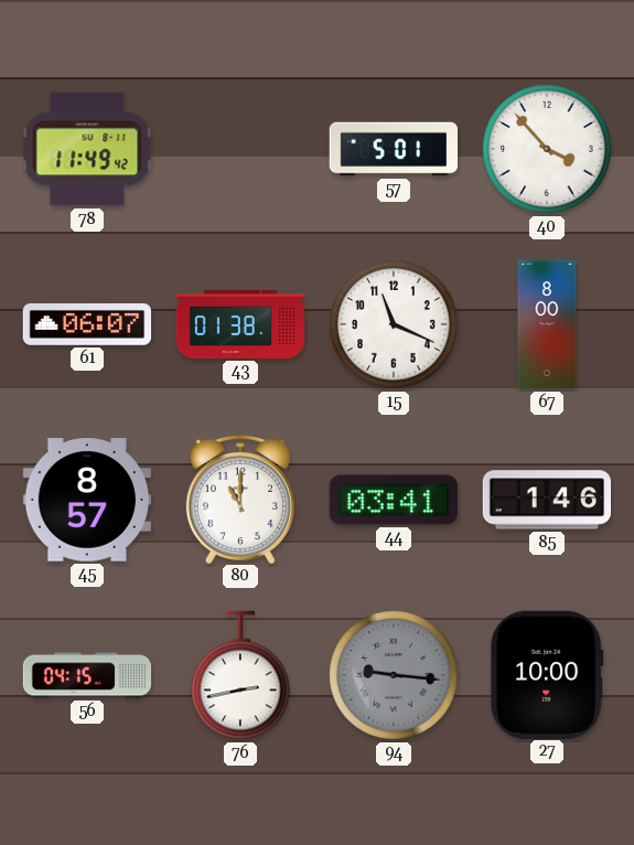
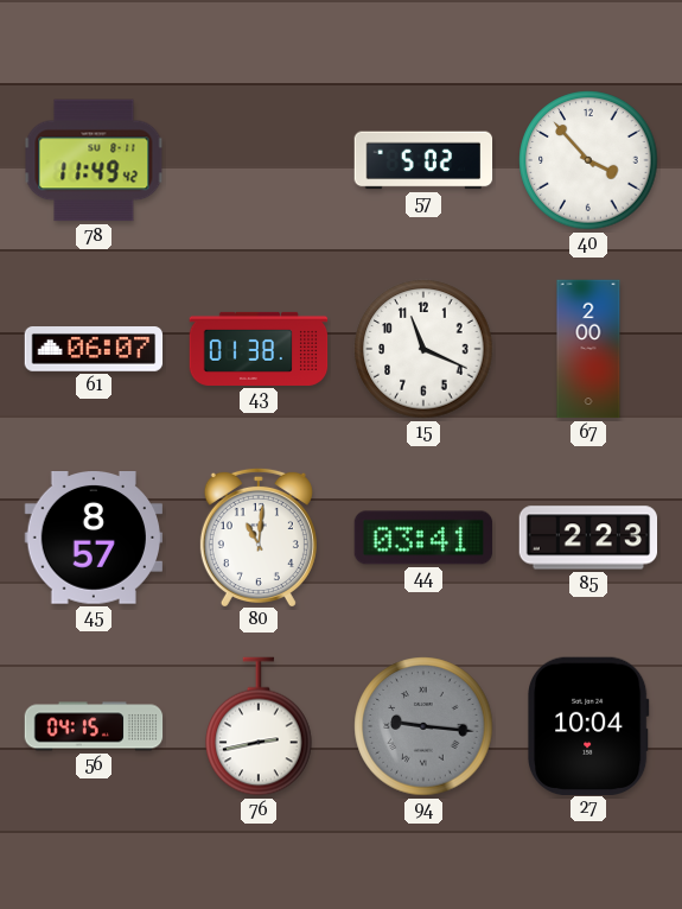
57: 5:01 -> 5:02
67: 8:00 -> 2:00
80: 11:00 -> 11:01
85: 1:46 -> 2:23
27: 10:00 -> 10:04
